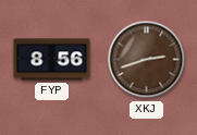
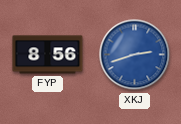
XKJ dial: brown -> blue
